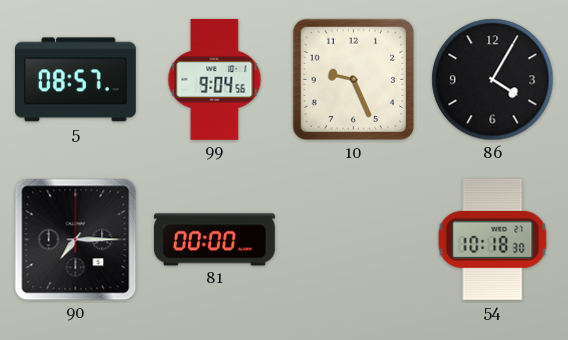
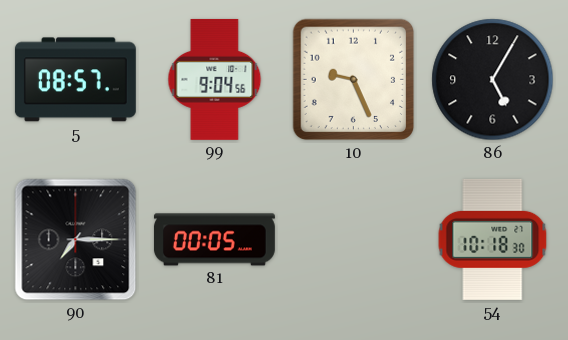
86: 4:05 -> 5:05
81: 00:00 -> 00:05
